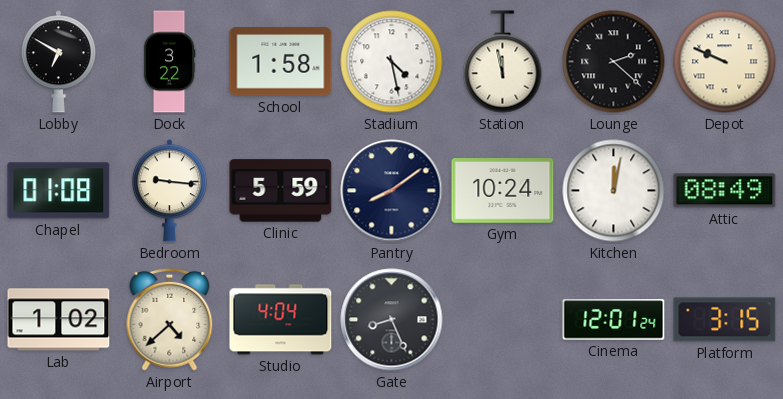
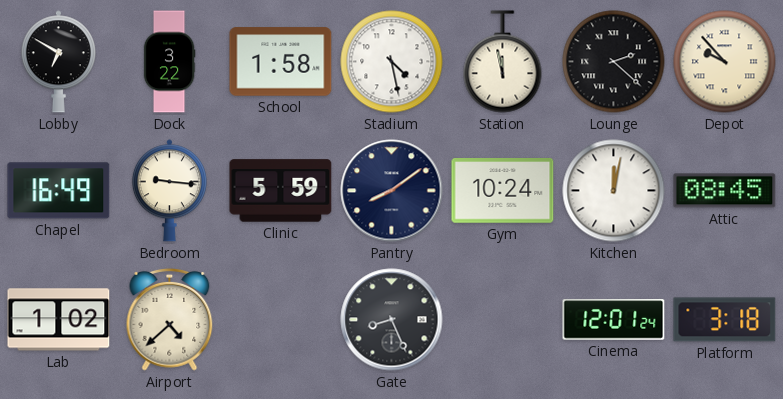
Depot: 9:49 -> 9:53
Chapel: 01:08 -> 16:49
Attic: 08:49 -> 08:45
Studio: 4:04 -> none
Platform: 3:15 -> 3:18
